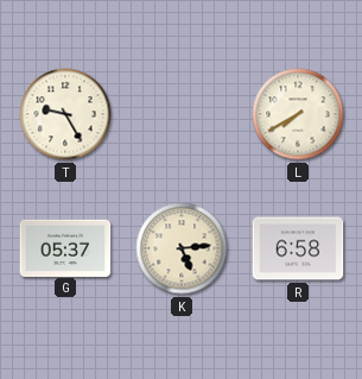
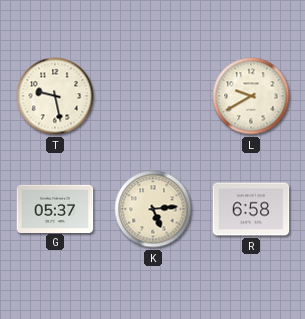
T: 9:25 -> 9:28
L: 7:40 -> 9:40
